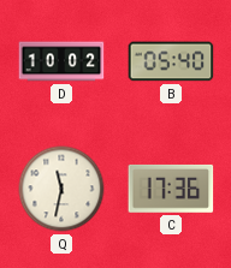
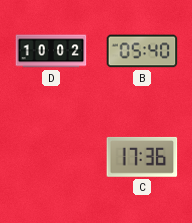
Q: 11:32 -> none
